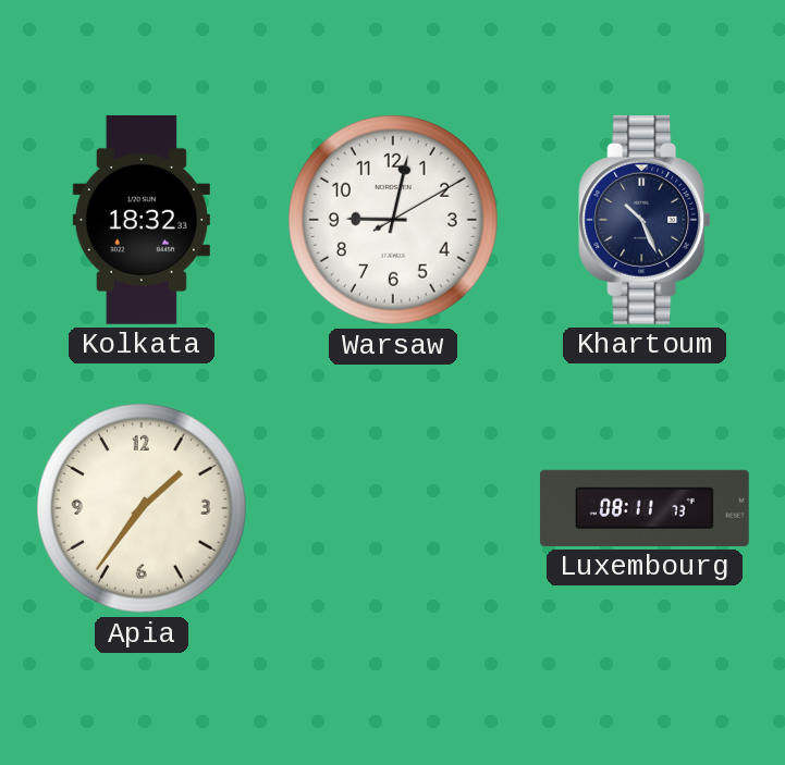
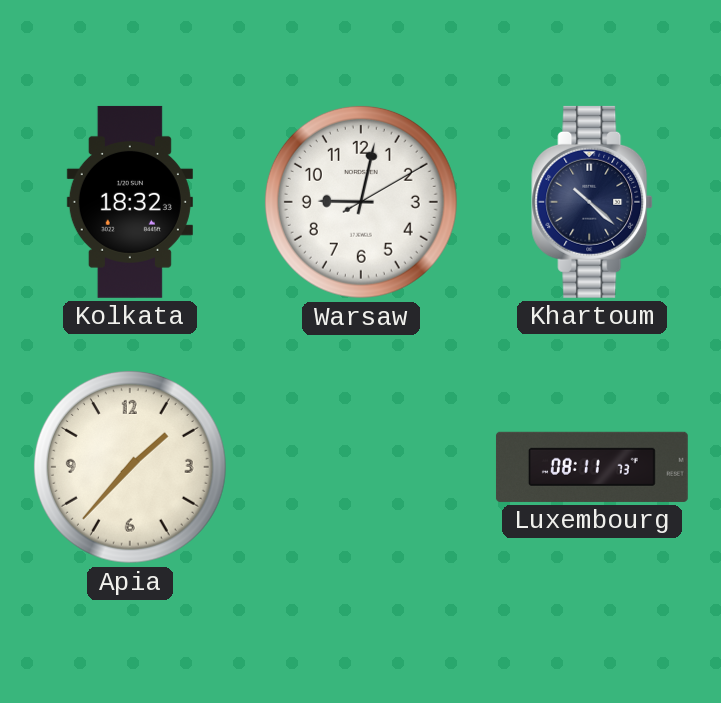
Khartoum: 10:26 -> 10:22
Apia: 1:36 -> 1:37
